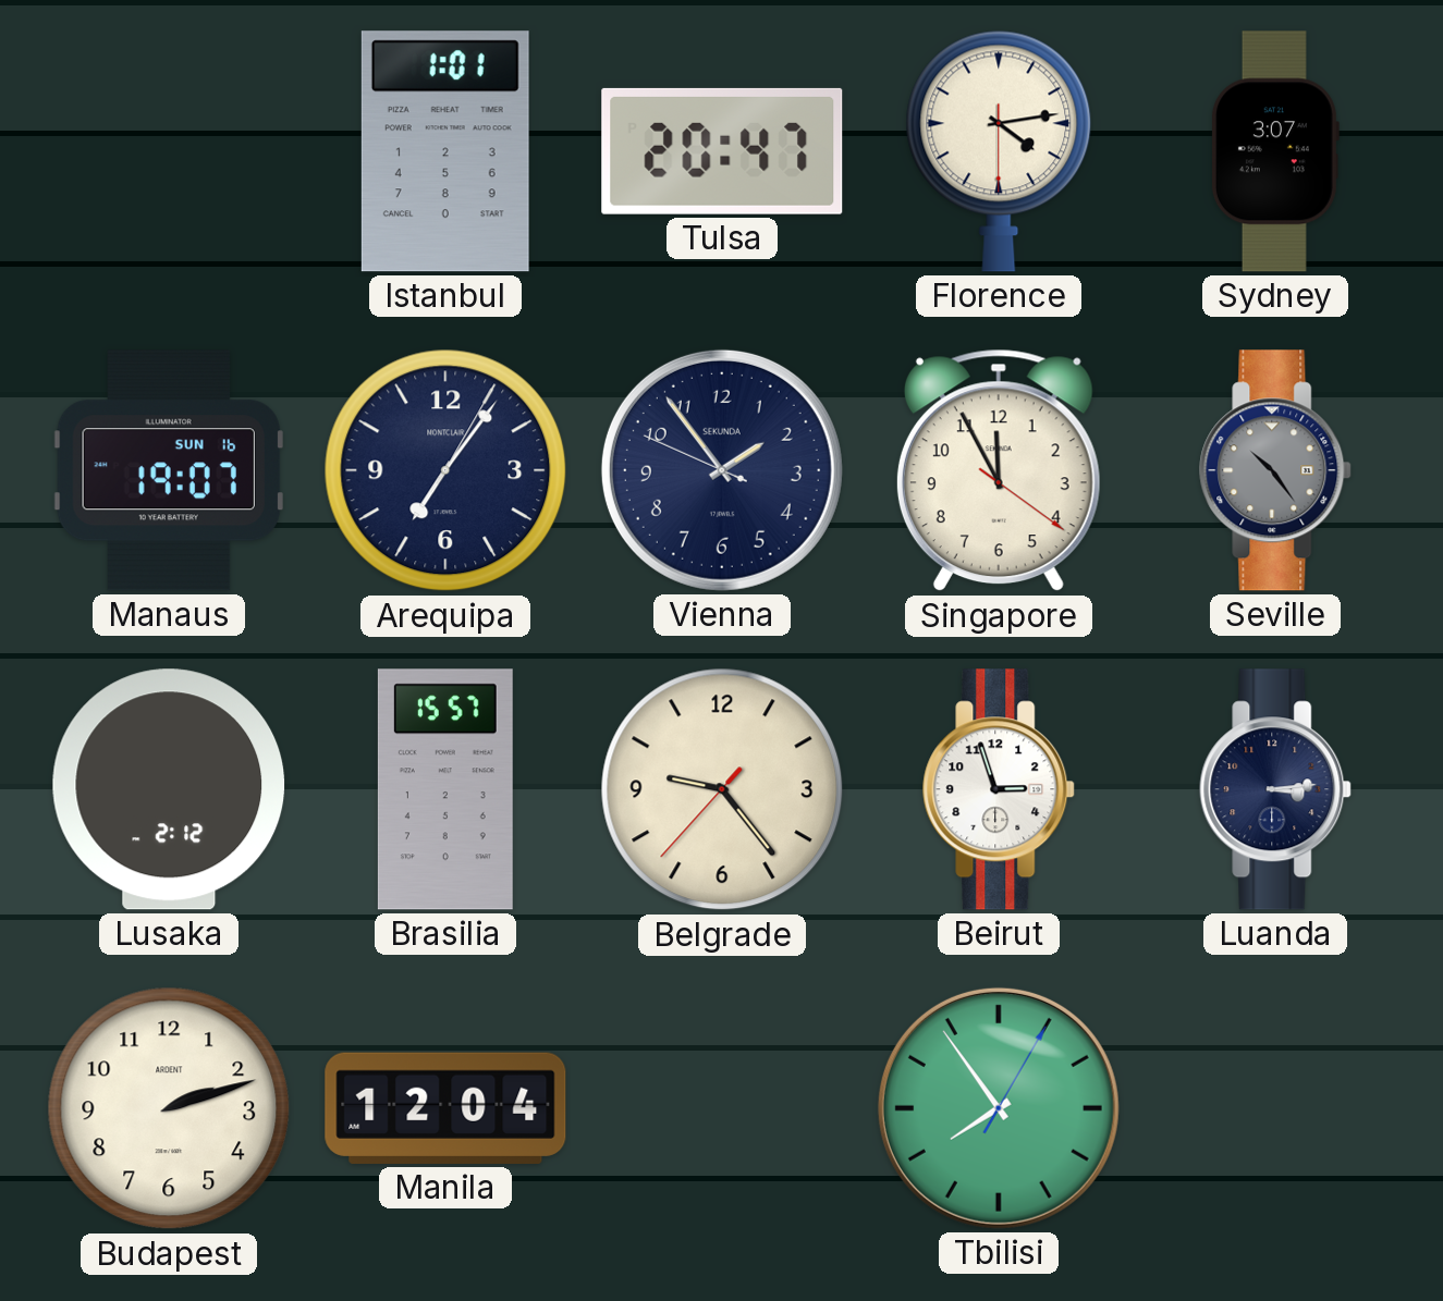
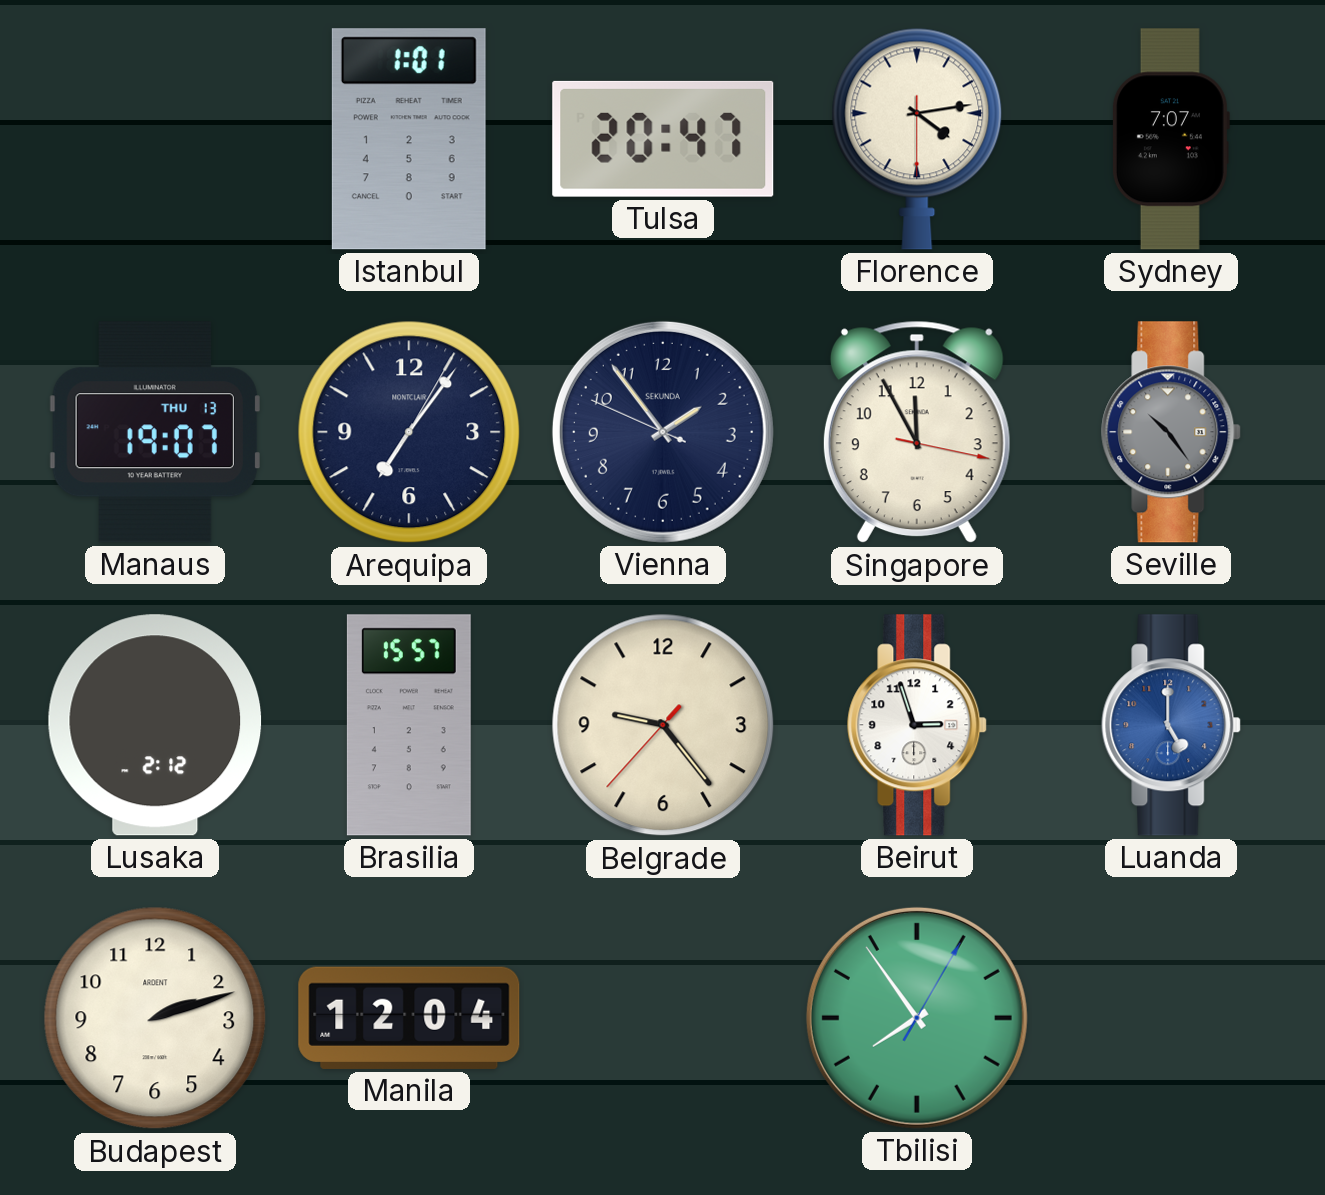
Sydney: 3:07 -> 7:07
Manaus date: SUN 16 -> THU 13
Singapore: 11:55:21 -> 11:55:17
Luanda: 3:14 -> 5:00
Luanda dial: navy -> blue
